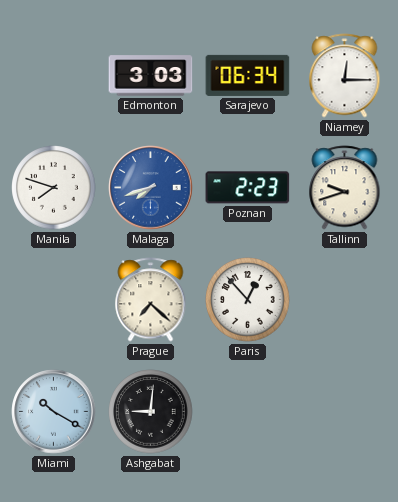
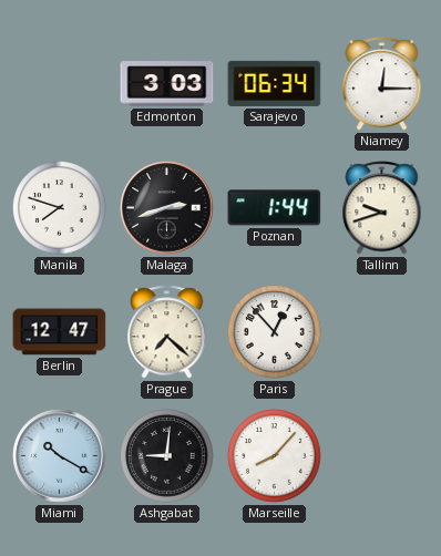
Malaga: 7:42 -> 2:42
Malaga dial: blue -> black
Poznan: 2:23 -> 1:44
Berlin: none -> 12:47
Marseille: none -> 8:07
